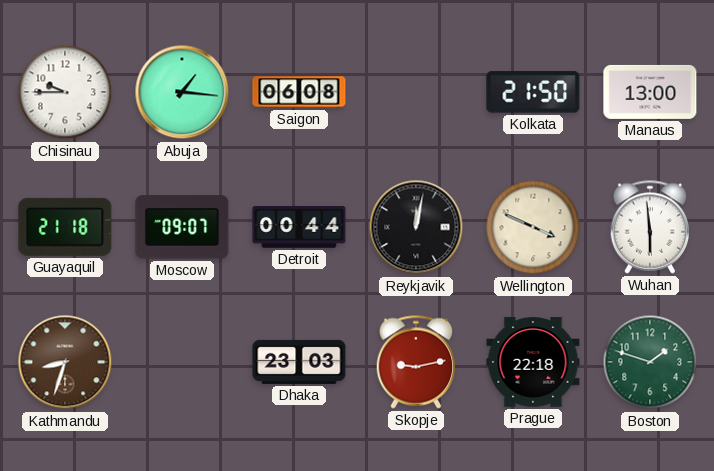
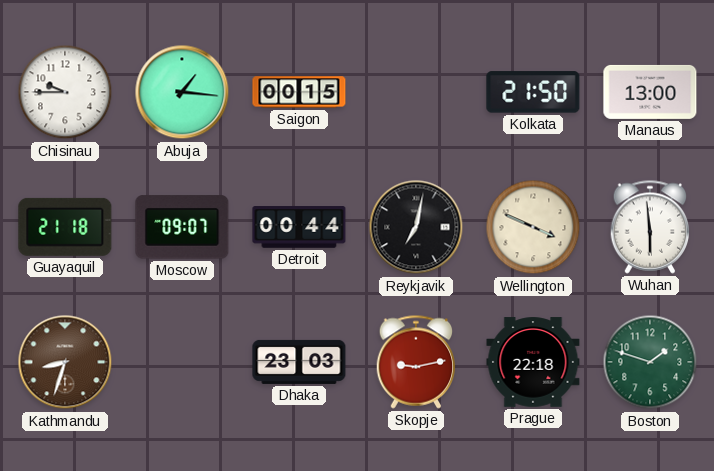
Saigon: 06:08 -> 00:15
Reykjavik: 12:02 -> 7:02
